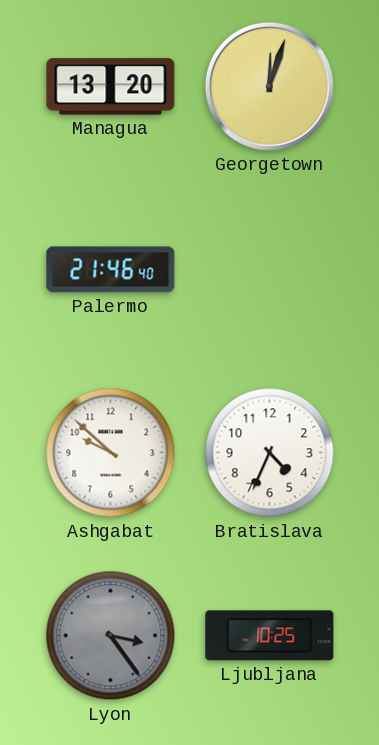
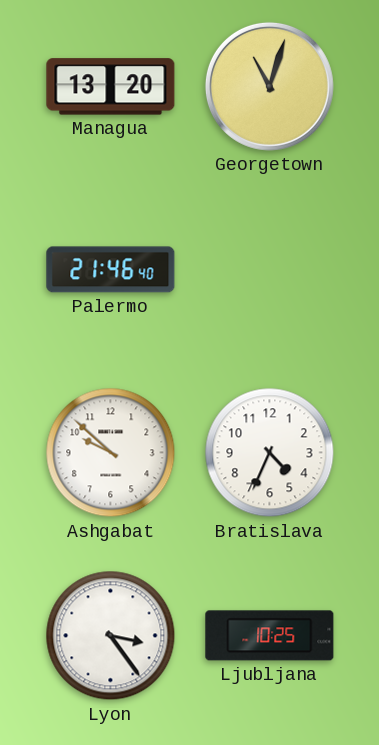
Georgetown: 12:03 -> 11:03
Lyon dial: grey -> white
